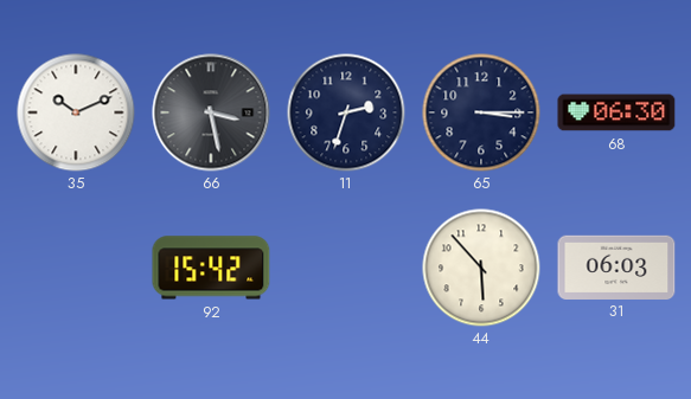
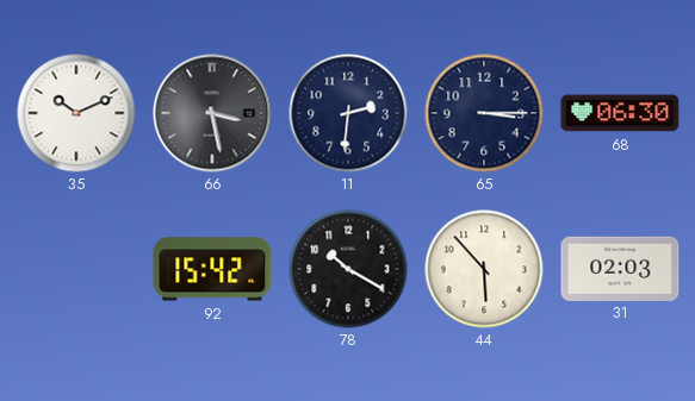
11: 2:33 -> 2:31
78: none -> 10:20
31: 06:03 -> 02:03
